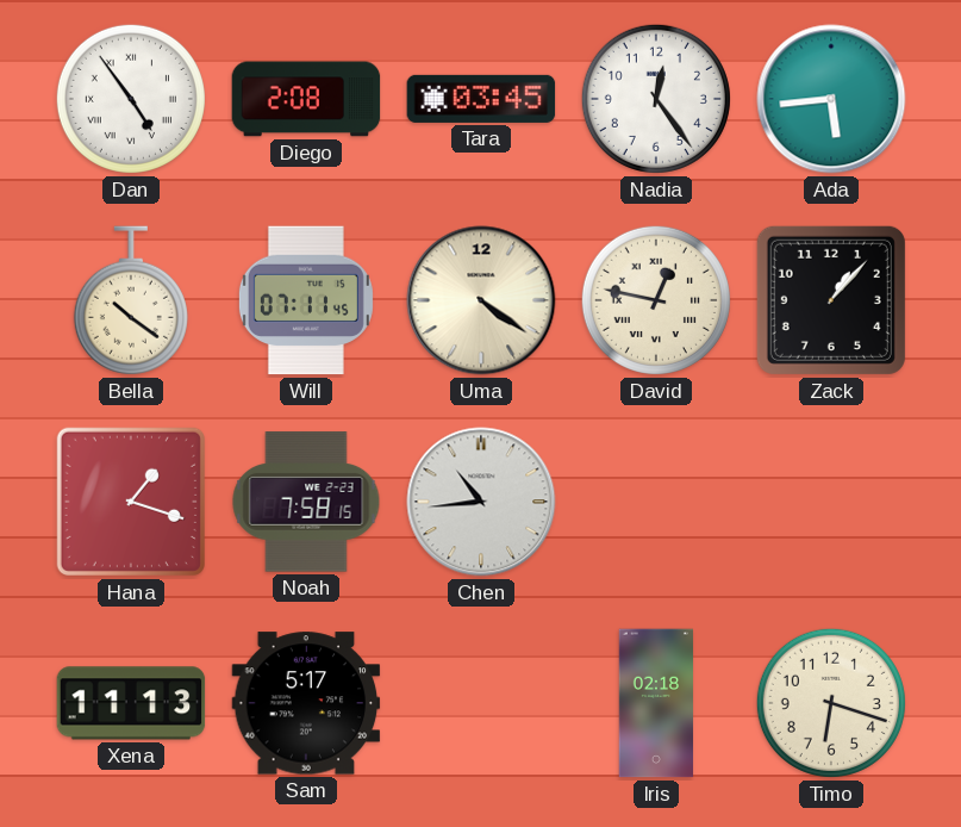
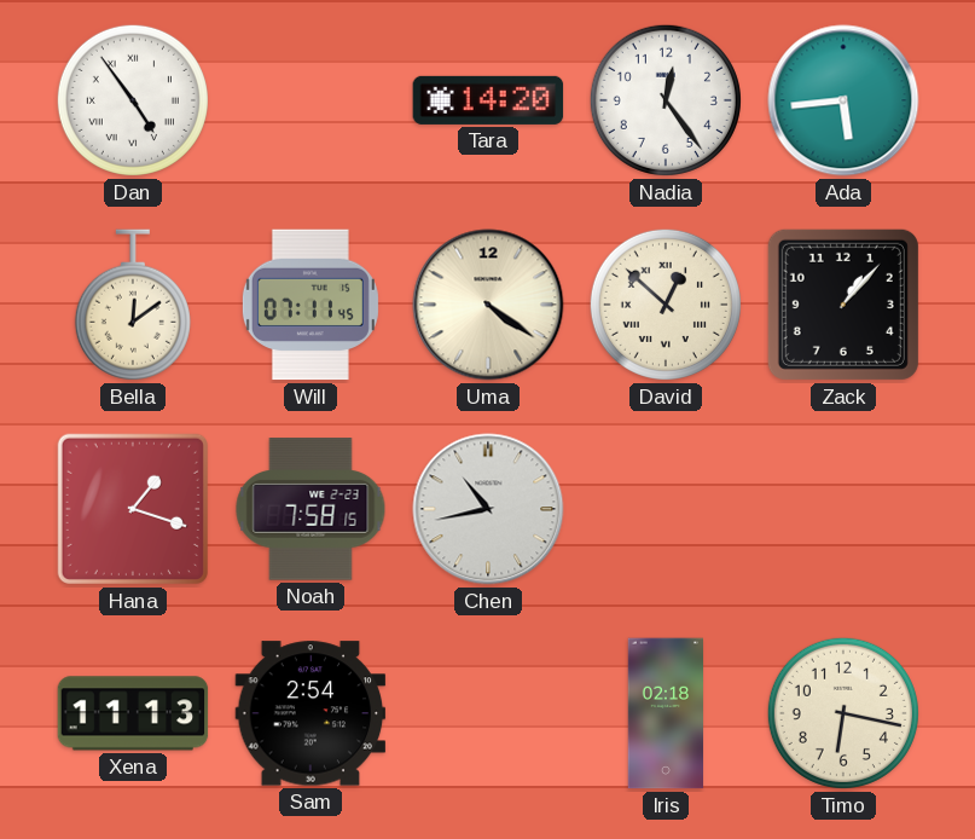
Diego: 2:08 -> none
Tara: 03:45 -> 14:20
Bella: 10:21 -> 12:09
David: 12:47 -> 12:52
Chen: 10:44 -> 10:43
Sam: 5:17 -> 2:54
Timo: 6:18 -> 6:17
